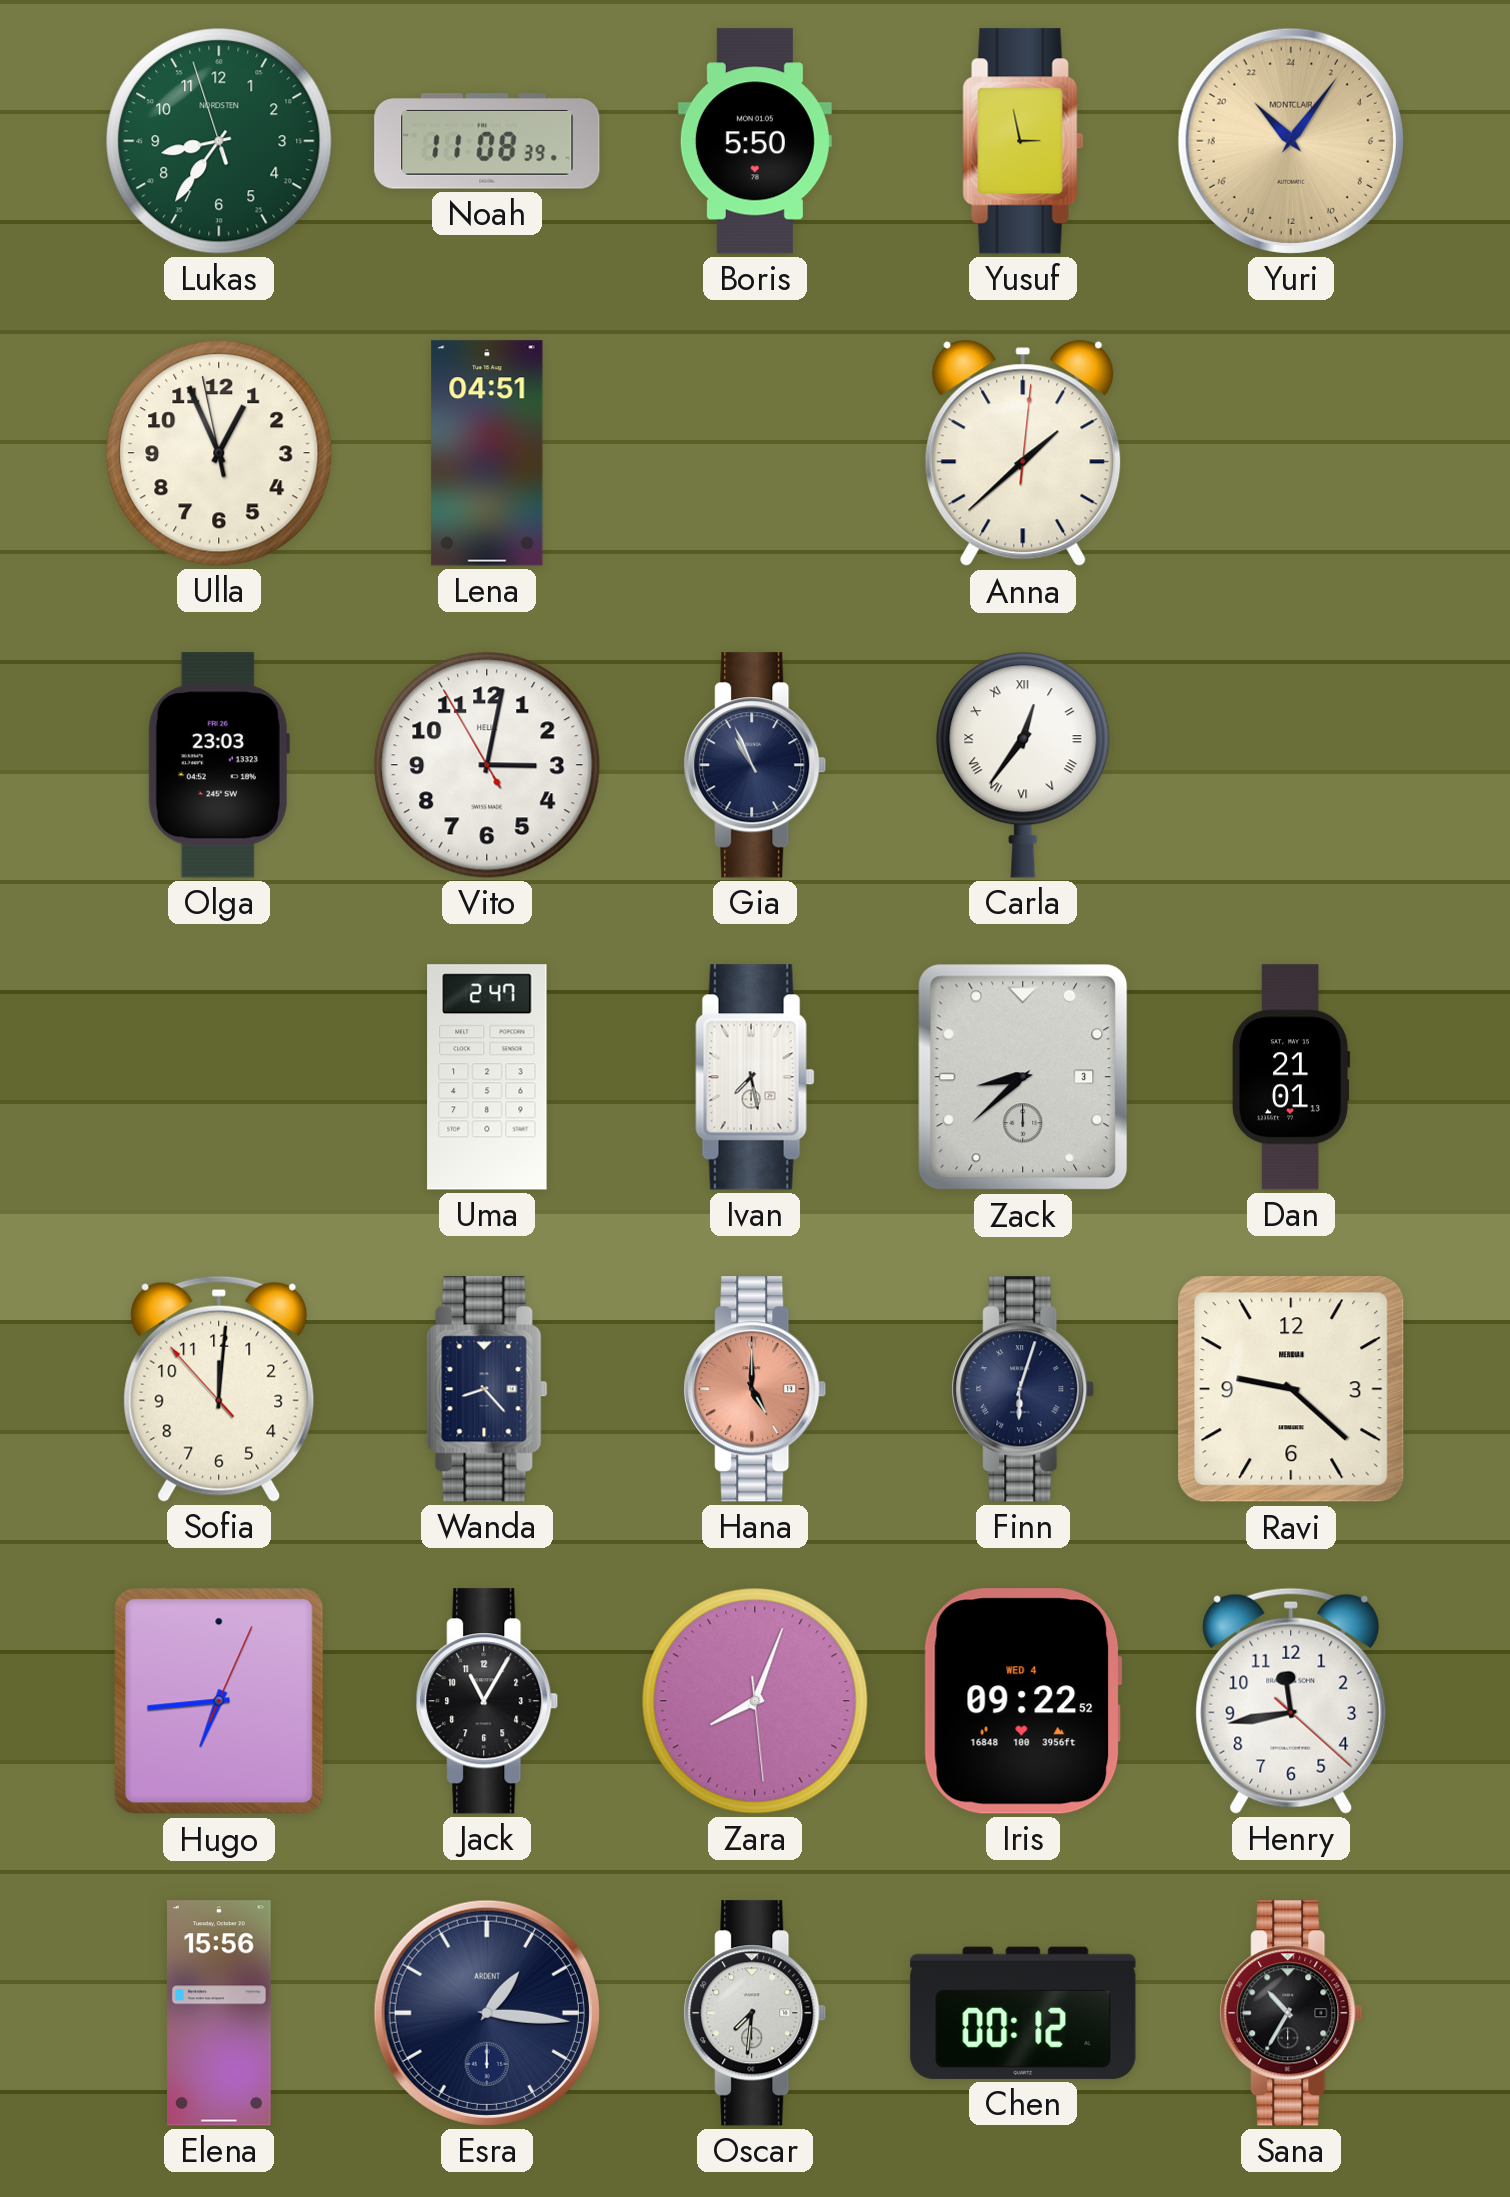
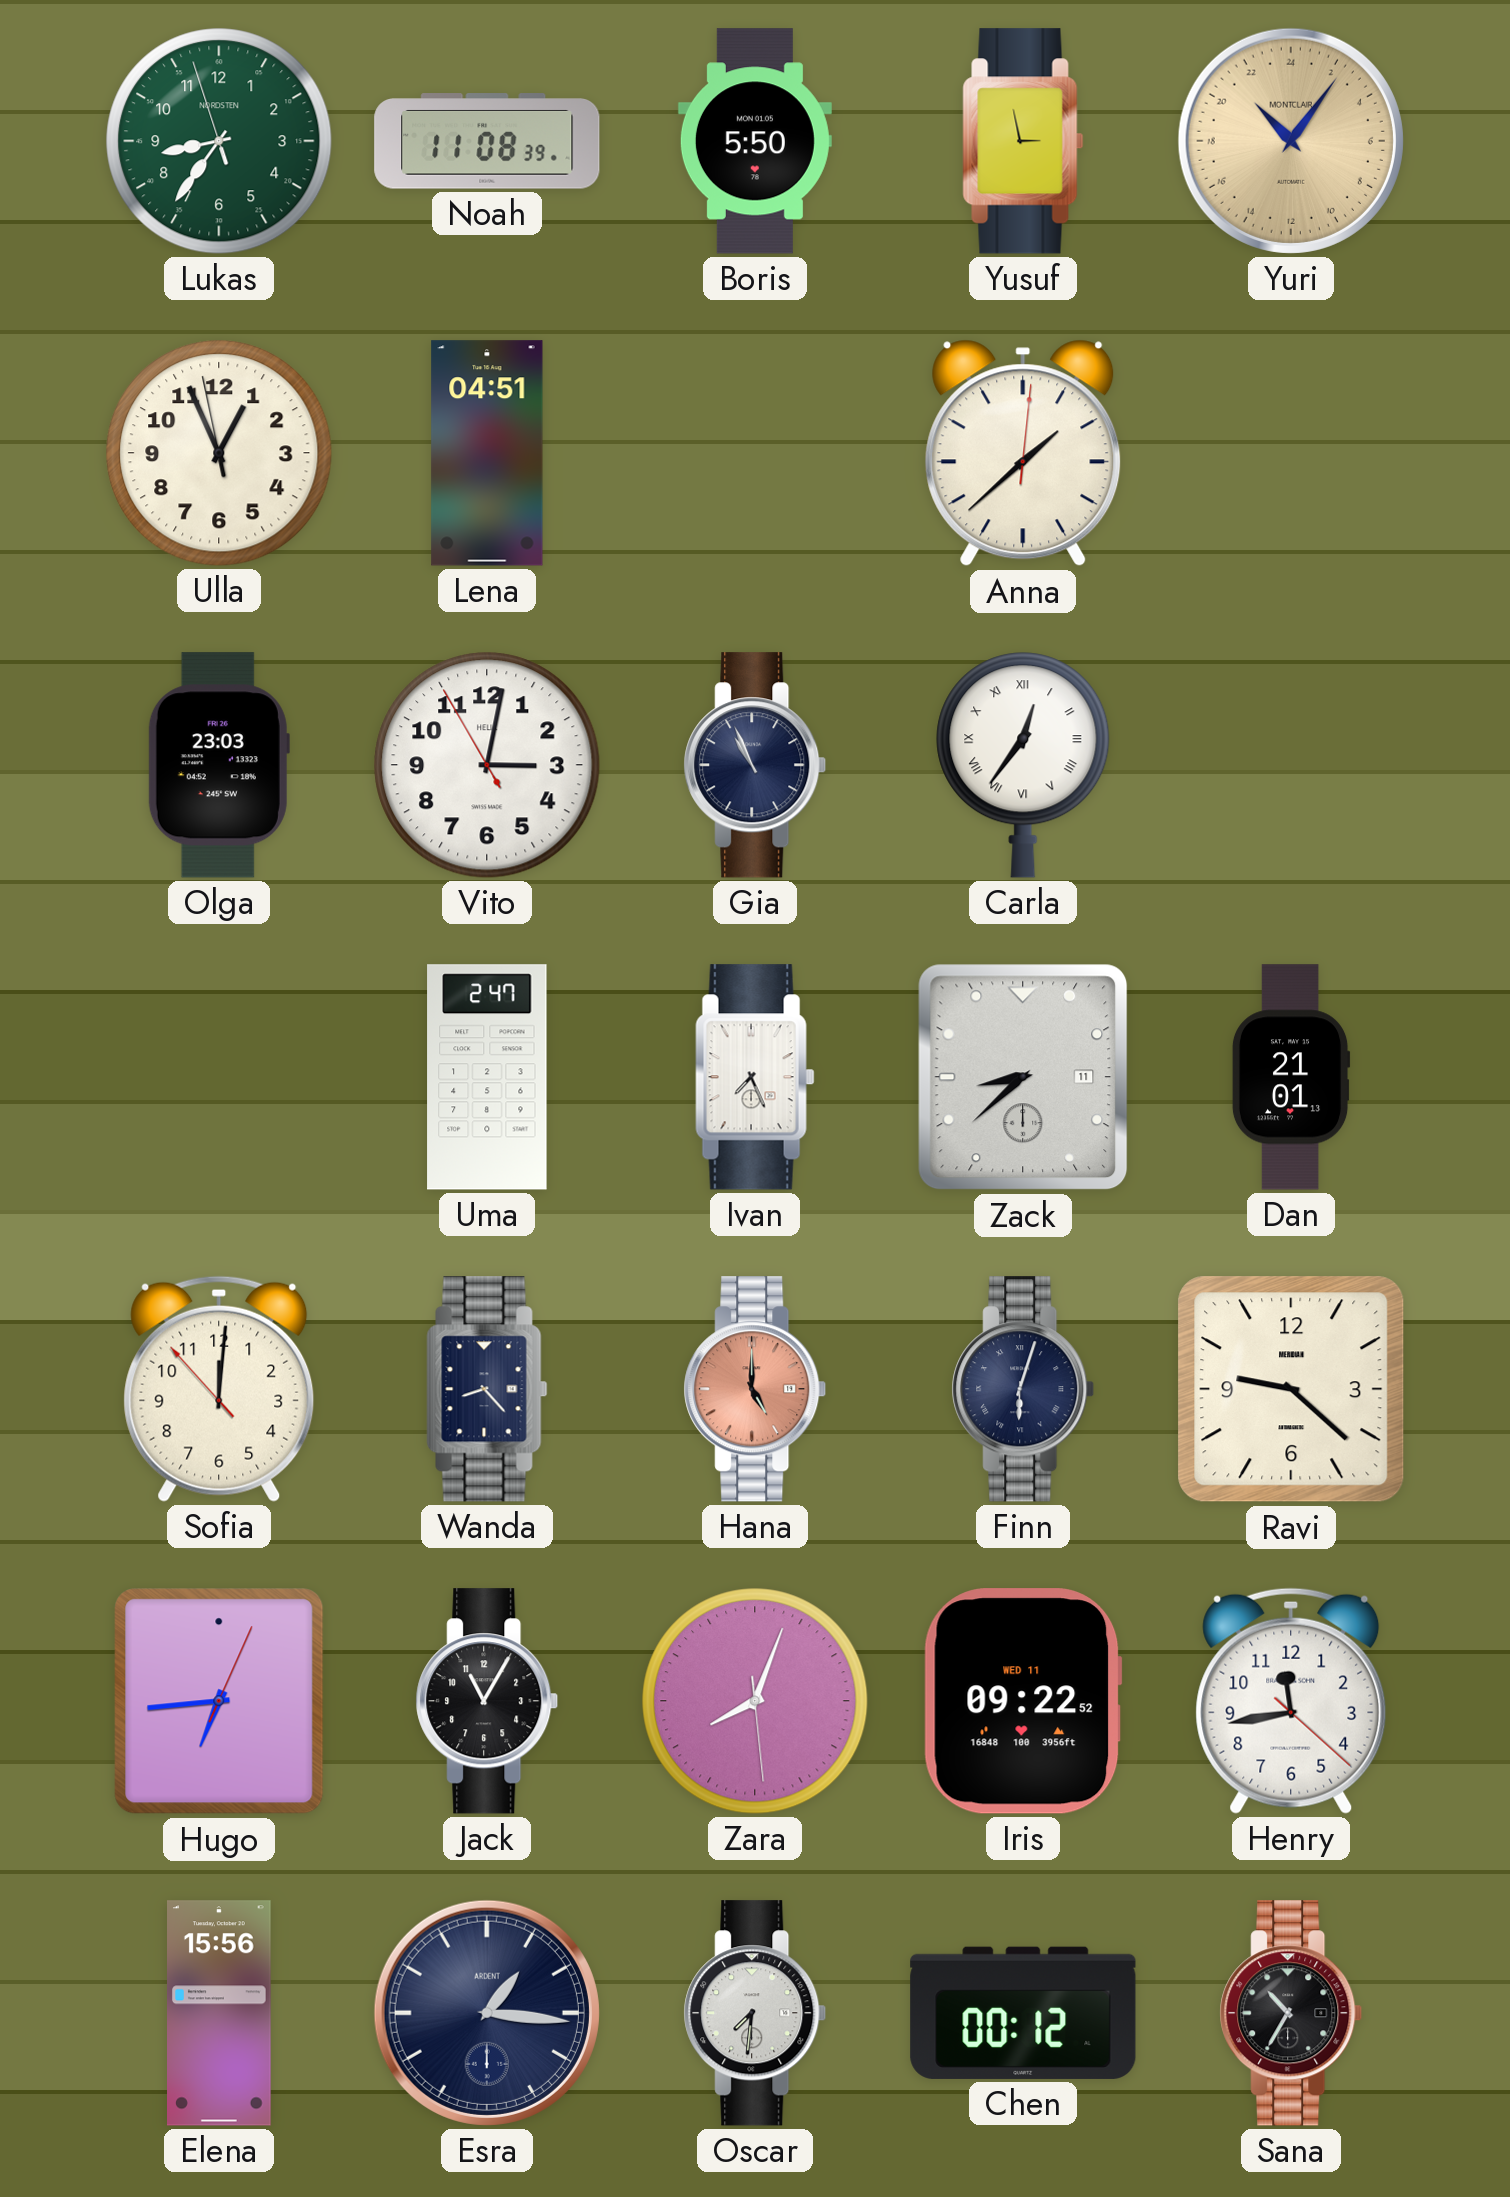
Ivan: 7:28 -> 7:26
Zack date: 3 -> 11
Iris date: WED 4 -> WED 11
